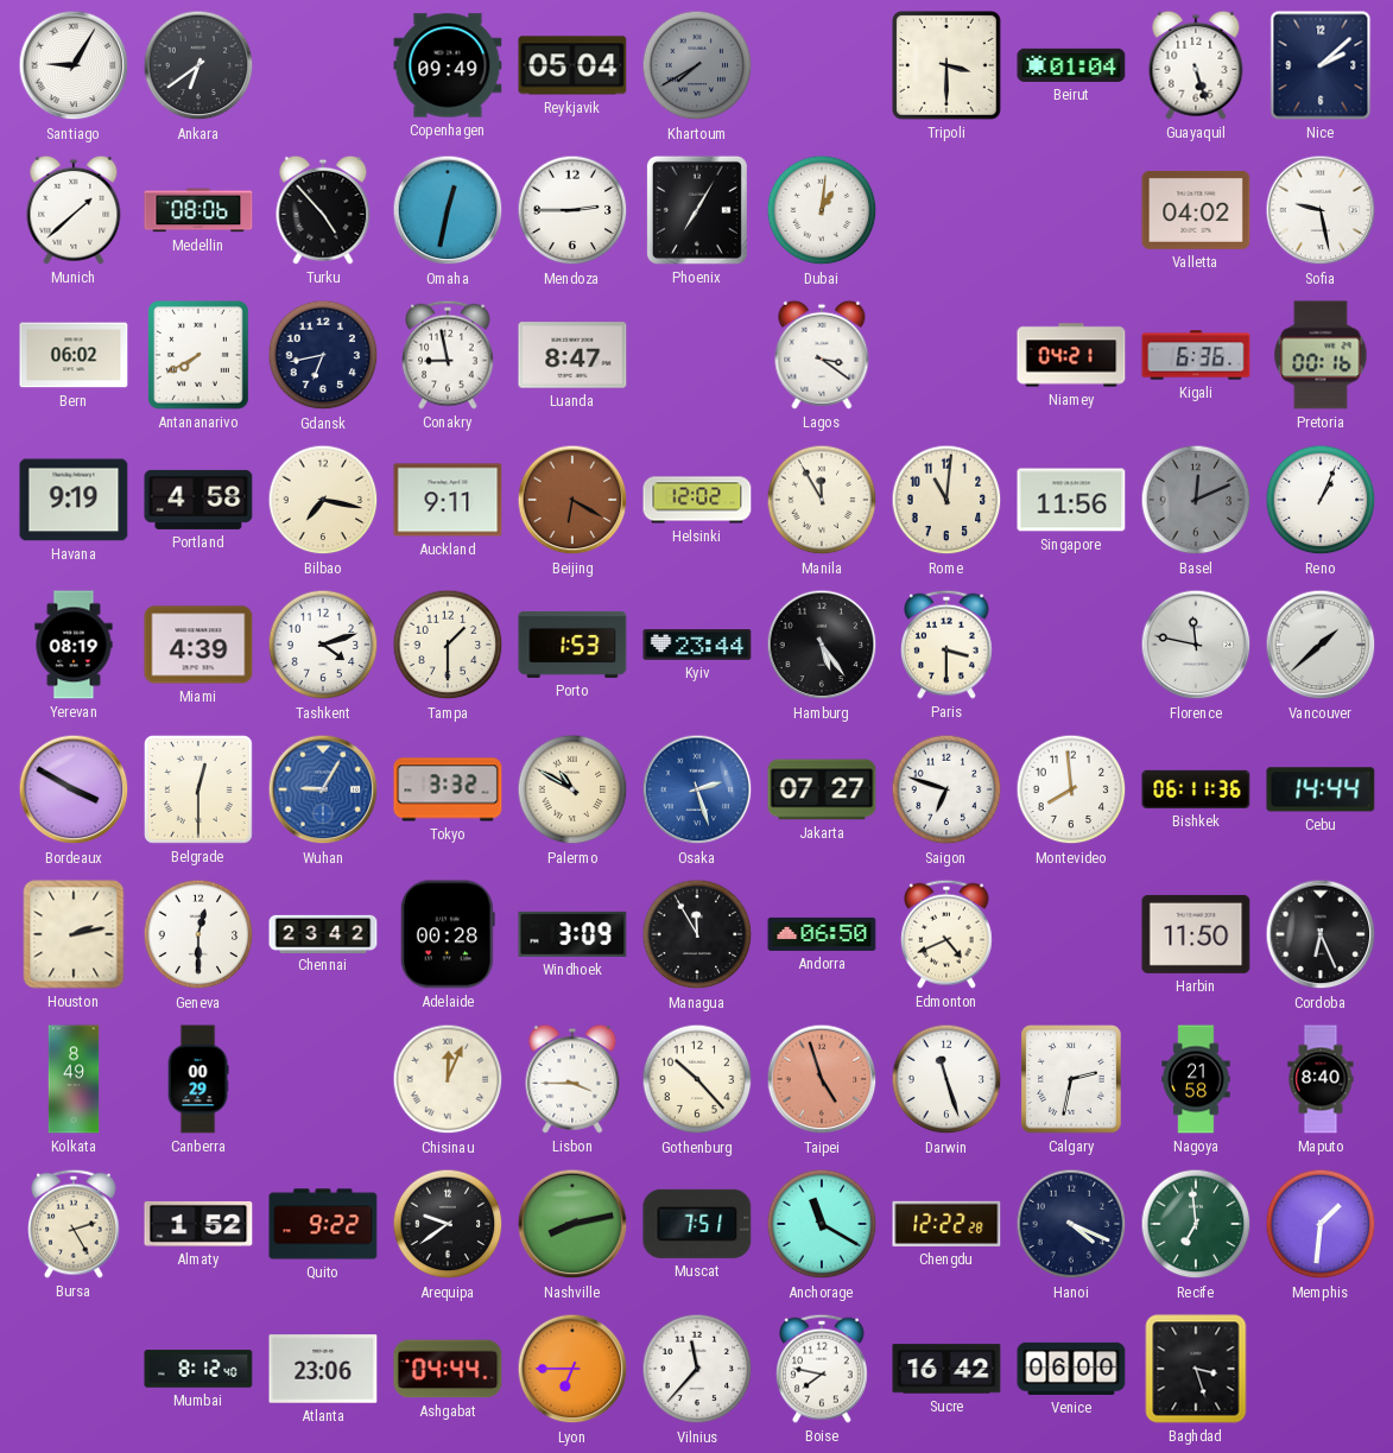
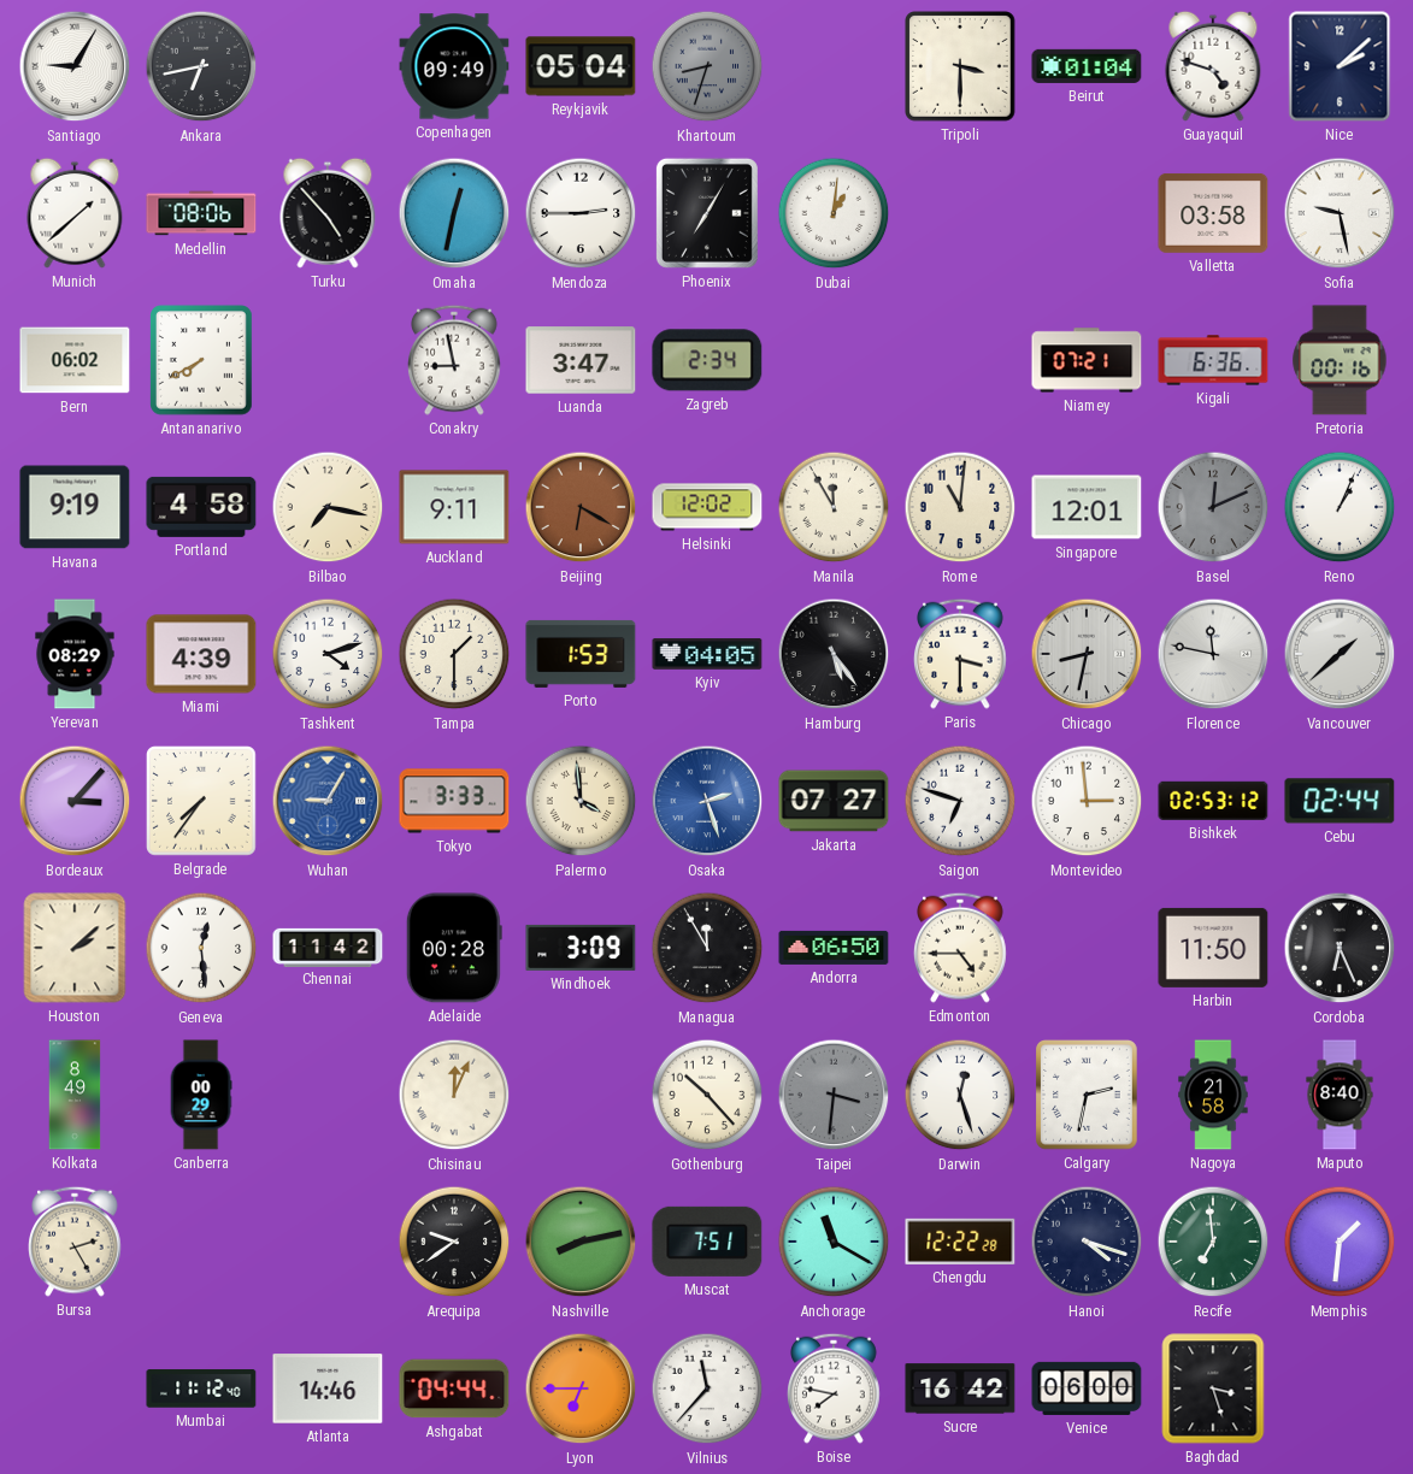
Ankara: 6:39 -> 6:43
Khartoum: 7:40 -> 8:33
Guayaquil: 5:27 -> 4:48
Valletta: 04:02 -> 03:58
Gdansk: 6:43 -> none
Luanda: 8:47 -> 3:47
Zagreb: none -> 2:34
Lagos: 3:21 -> none
Niamey: 04:21 -> 07:21
Singapore: 11:56 -> 12:01
Yerevan: 08:19 -> 08:29
Kyiv: 23:44 -> 04:05
Chicago: none -> 8:32
Bordeaux: 3:50 -> 3:07
Belgrade: 12:30 -> 7:36
Tokyo: 3:32 -> 3:33
Palermo: 10:50 -> 3:59
Montevideo: 7:59 -> 2:59
Bishkek: 06:11 -> 02:53
Cebu: 14:44 -> 02:44
Houston: 2:13 -> 2:08
Geneva: 12:30 -> 12:29
Chennai: 23:42 -> 11:42
Edmonton: 4:41 -> 4:45
Lisbon: 3:45 -> none
Taipei: 4:57 -> 3:31
Taipei dial: salmon -> grey
Darwin: 11:27 -> 12:27
Almaty: 1:52 -> none
Quito: 9:22 -> none
Hanoi: 4:19 -> 4:18
Mumbai: 8:12 -> 11:12
Atlanta: 23:06 -> 14:46
